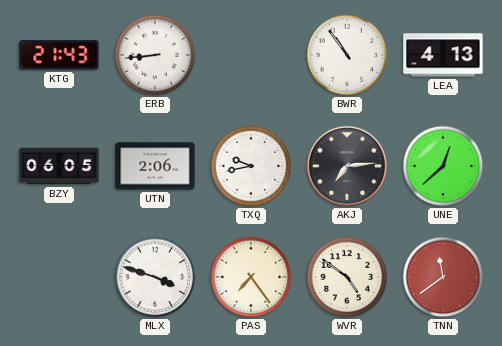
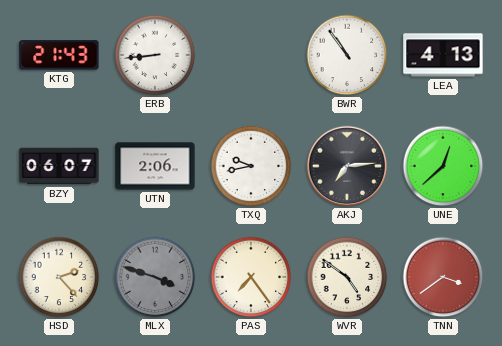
BZY: 06:05 -> 06:07
HSD: none -> 2:23
MLX dial: white -> grey
TNN: 11:39 -> 3:39
